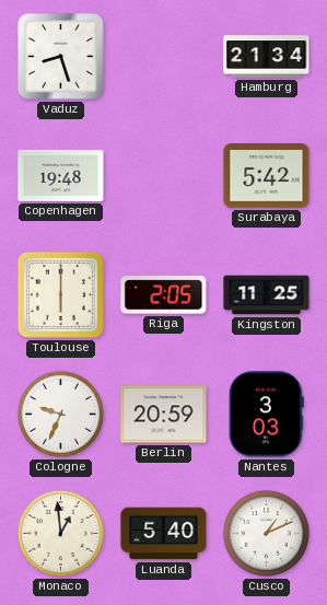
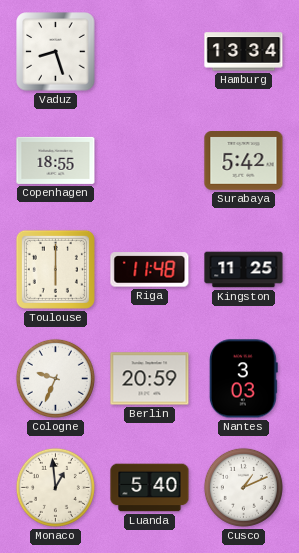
Hamburg: 21:34 -> 13:34
Copenhagen: 19:48 -> 18:55
Riga: 2:05 -> 11:48
